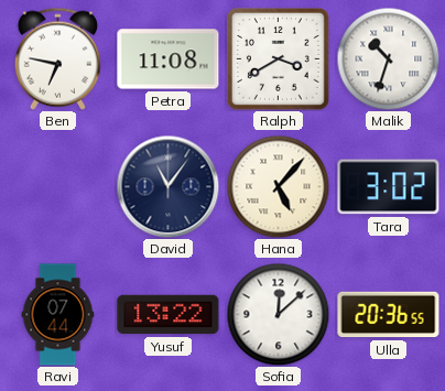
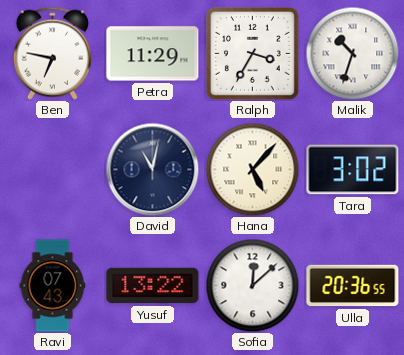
Petra: 11:08 -> 11:29
Ralph: 3:40 -> 3:35
David: 11:06 -> 11:02
Ravi: 07:44 -> 07:43
